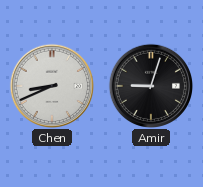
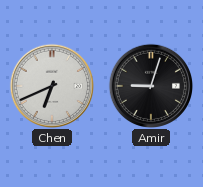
Chen: 8:41 -> 6:41
